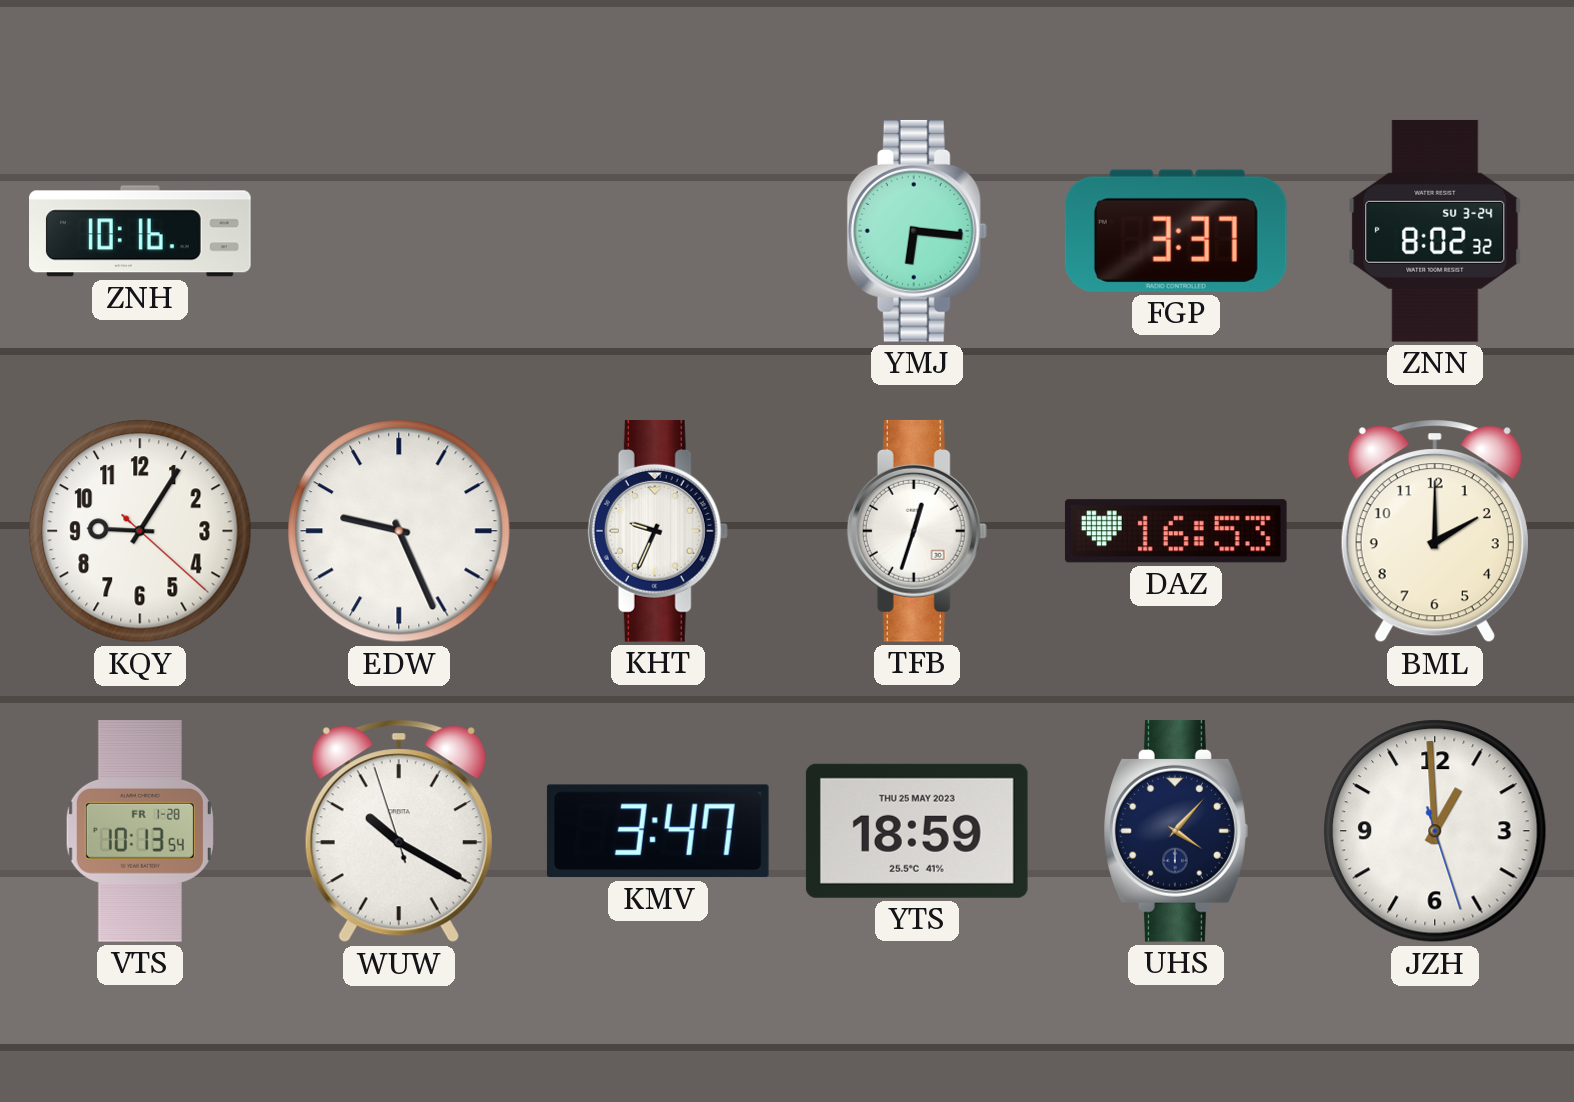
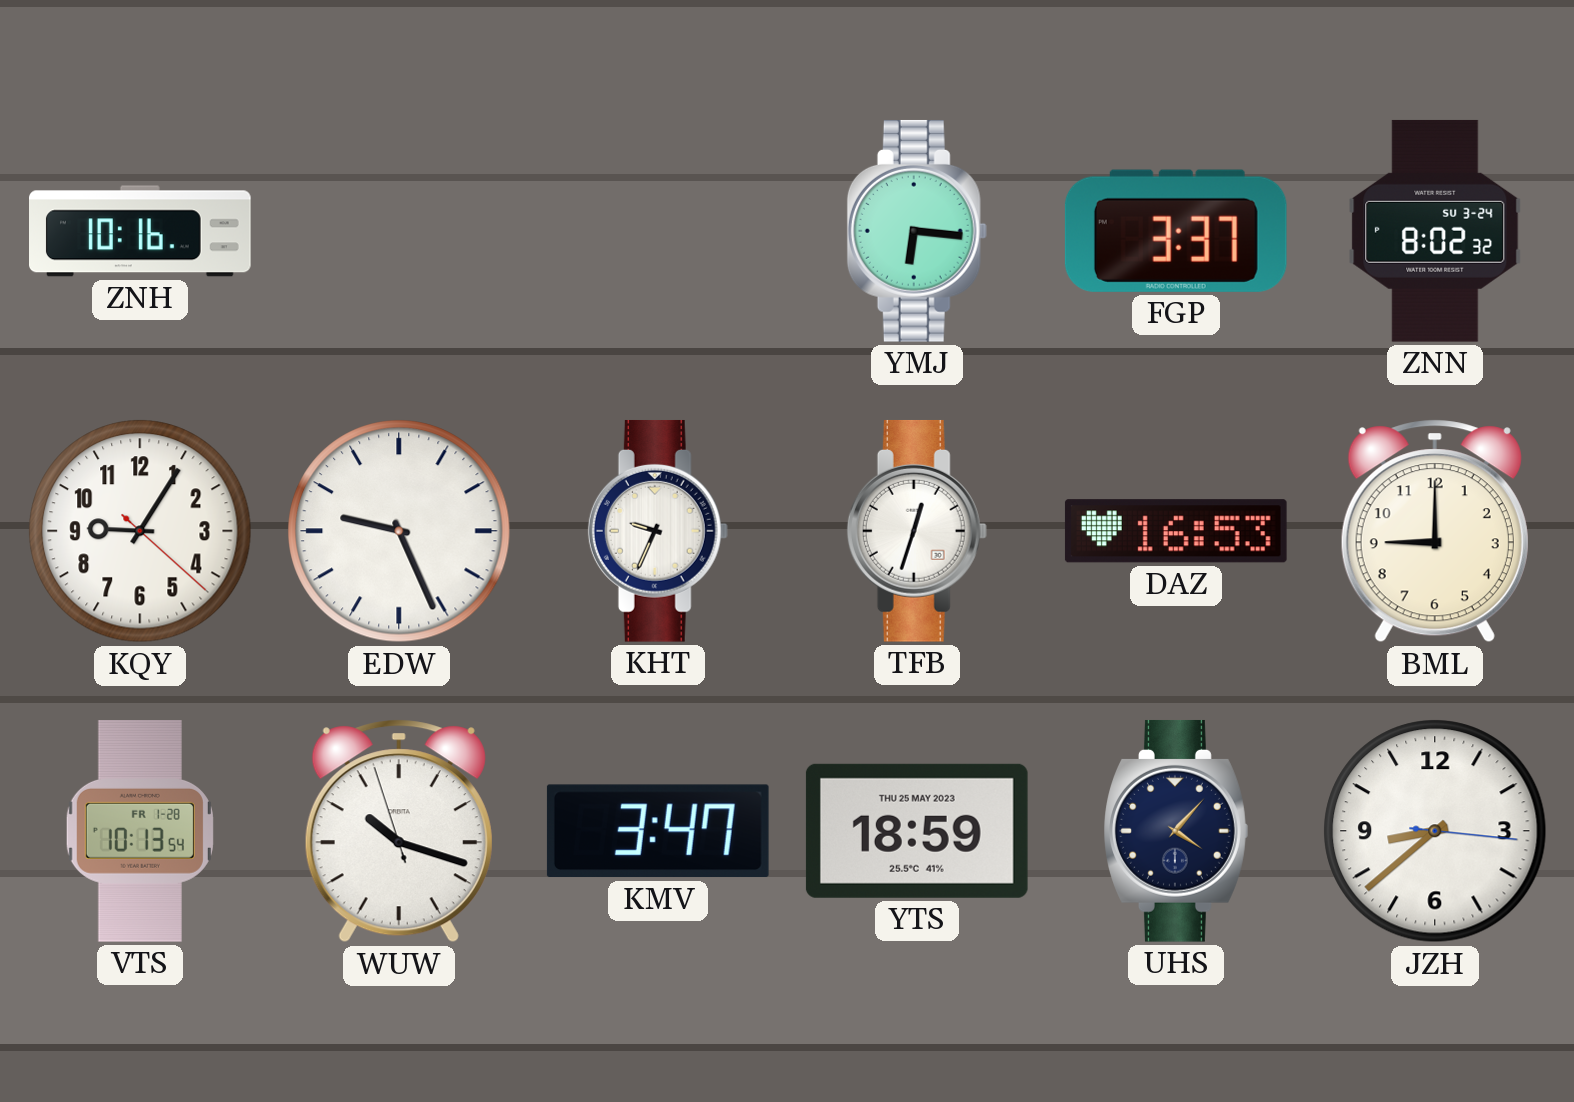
BML: 2:00 -> 9:00
WUW: 10:19 -> 10:17
JZH: 12:59 -> 8:38
